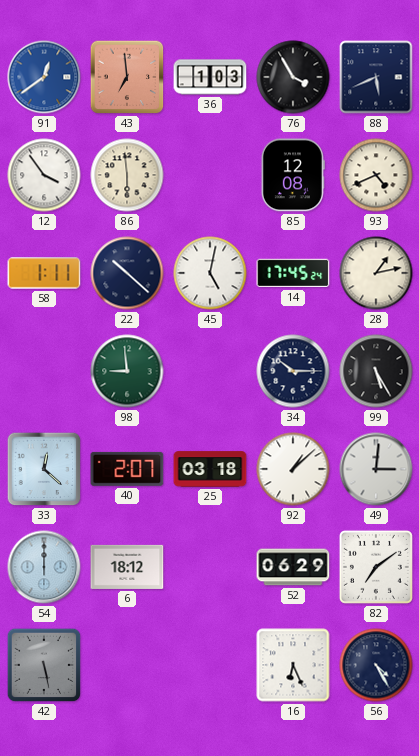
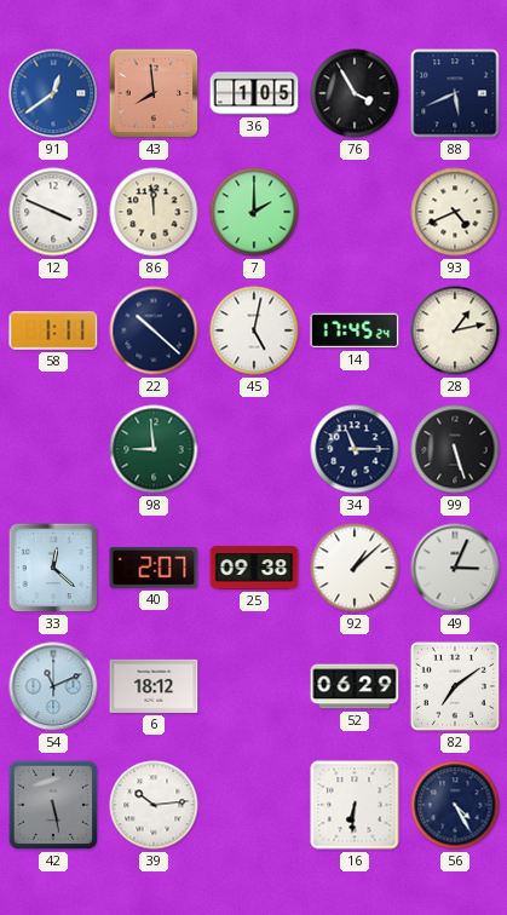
43: 6:59 -> 7:59
36: 1:03 -> 1:05
12: 3:54 -> 3:49
86: 5:59 -> 11:59
7: none -> 2:00
85: 12:08 -> none
34: 10:15 -> 11:15
99: 5:25 -> 5:27
25: 03:18 -> 09:38
49: 3:01 -> 3:04
54: 12:00 -> 11:11
39: none -> 10:14
16: 6:26 -> 6:31
